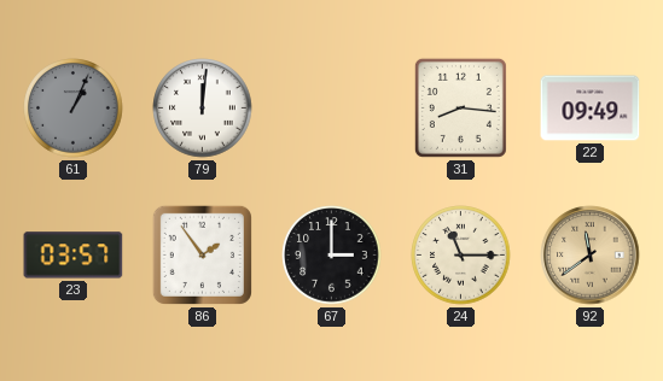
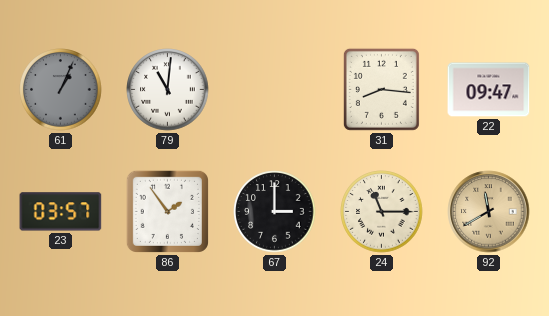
79: 12:01 -> 11:01
22: 09:49 -> 09:47
92: 11:39 -> 11:40
